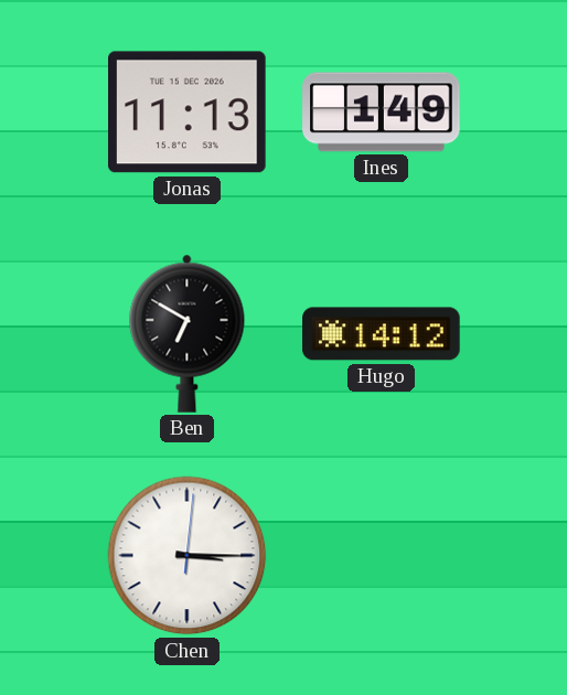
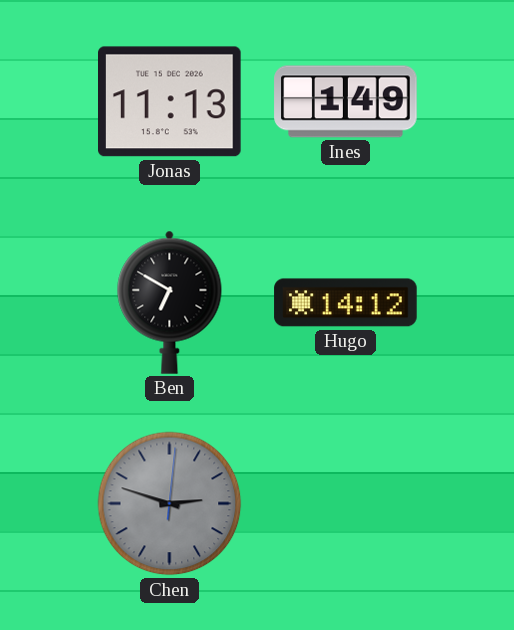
Chen: 3:15 -> 2:48
Chen dial: white -> grey
